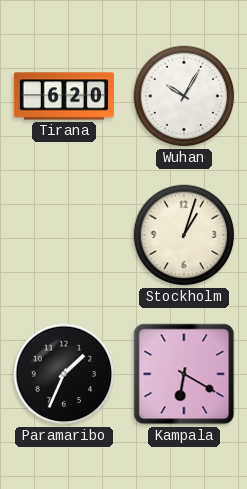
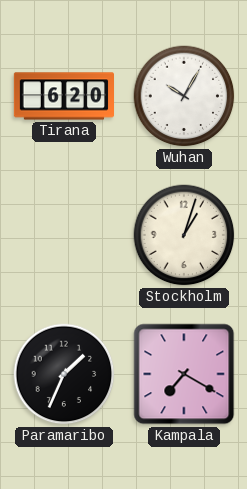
Kampala: 6:20 -> 7:20
